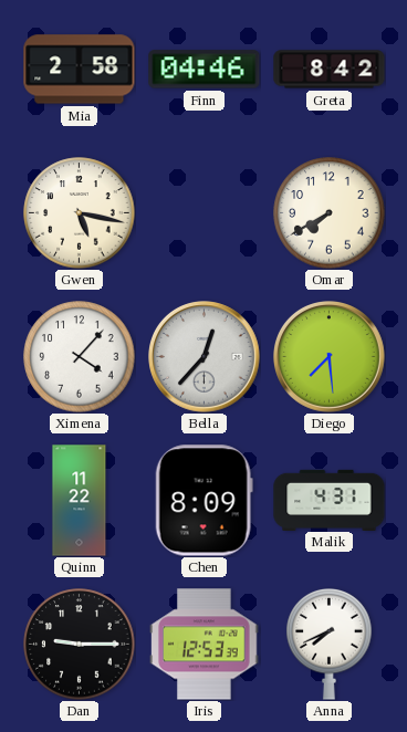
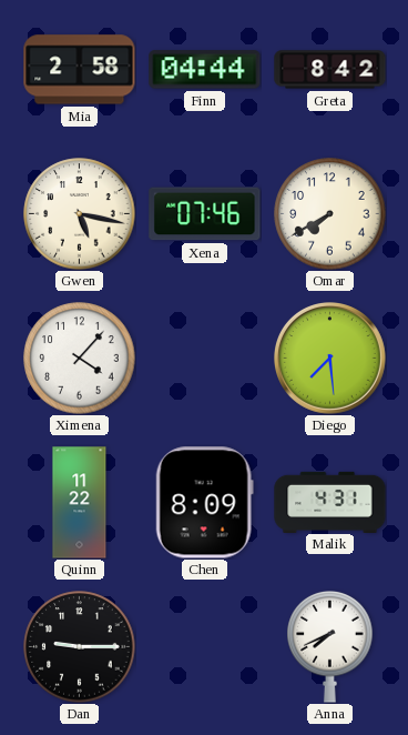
Finn: 04:46 -> 04:44
Xena: none -> 07:46
Bella: 12:37 -> none
Iris: 12:53 -> none
